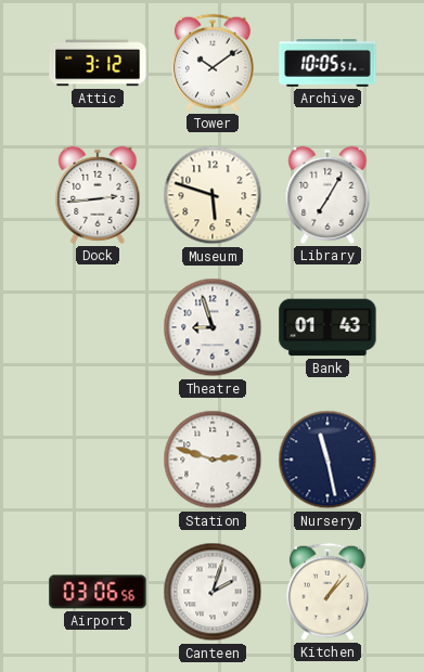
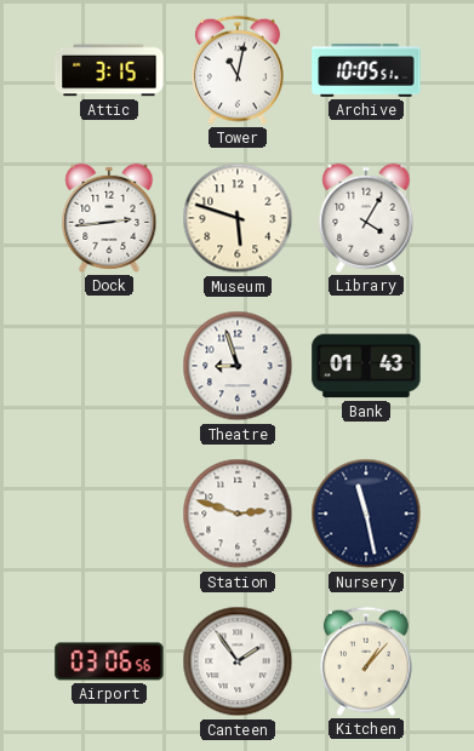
Attic: 3:12 -> 3:15
Tower: 10:09 -> 11:02
Library: 7:05 -> 4:05
Canteen: 2:03 -> 1:54
